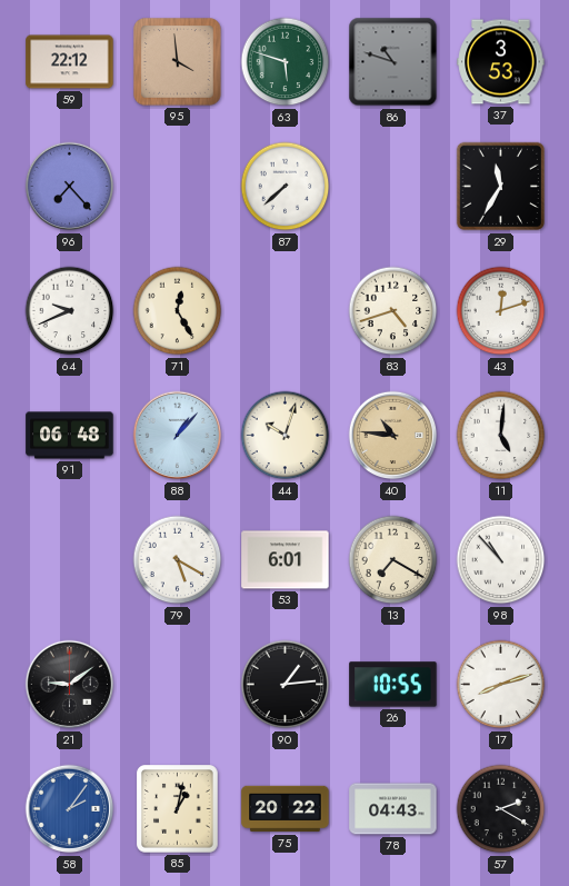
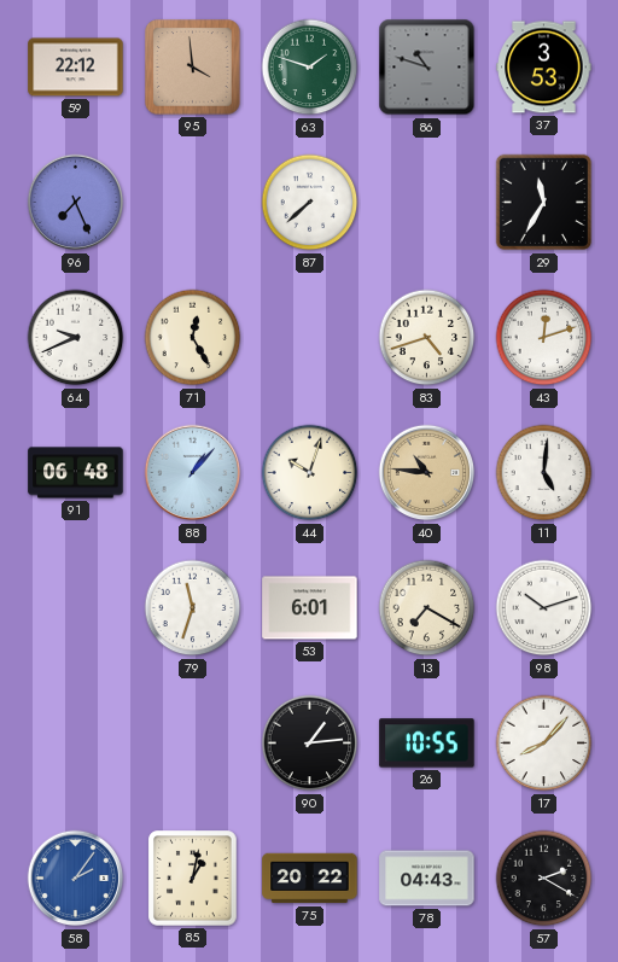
63: 5:48 -> 1:48
96: 7:23 -> 7:26
79: 5:20 -> 11:33
98: 10:53 -> 10:12
21: 9:09 -> none
17: 8:12 -> 8:07
